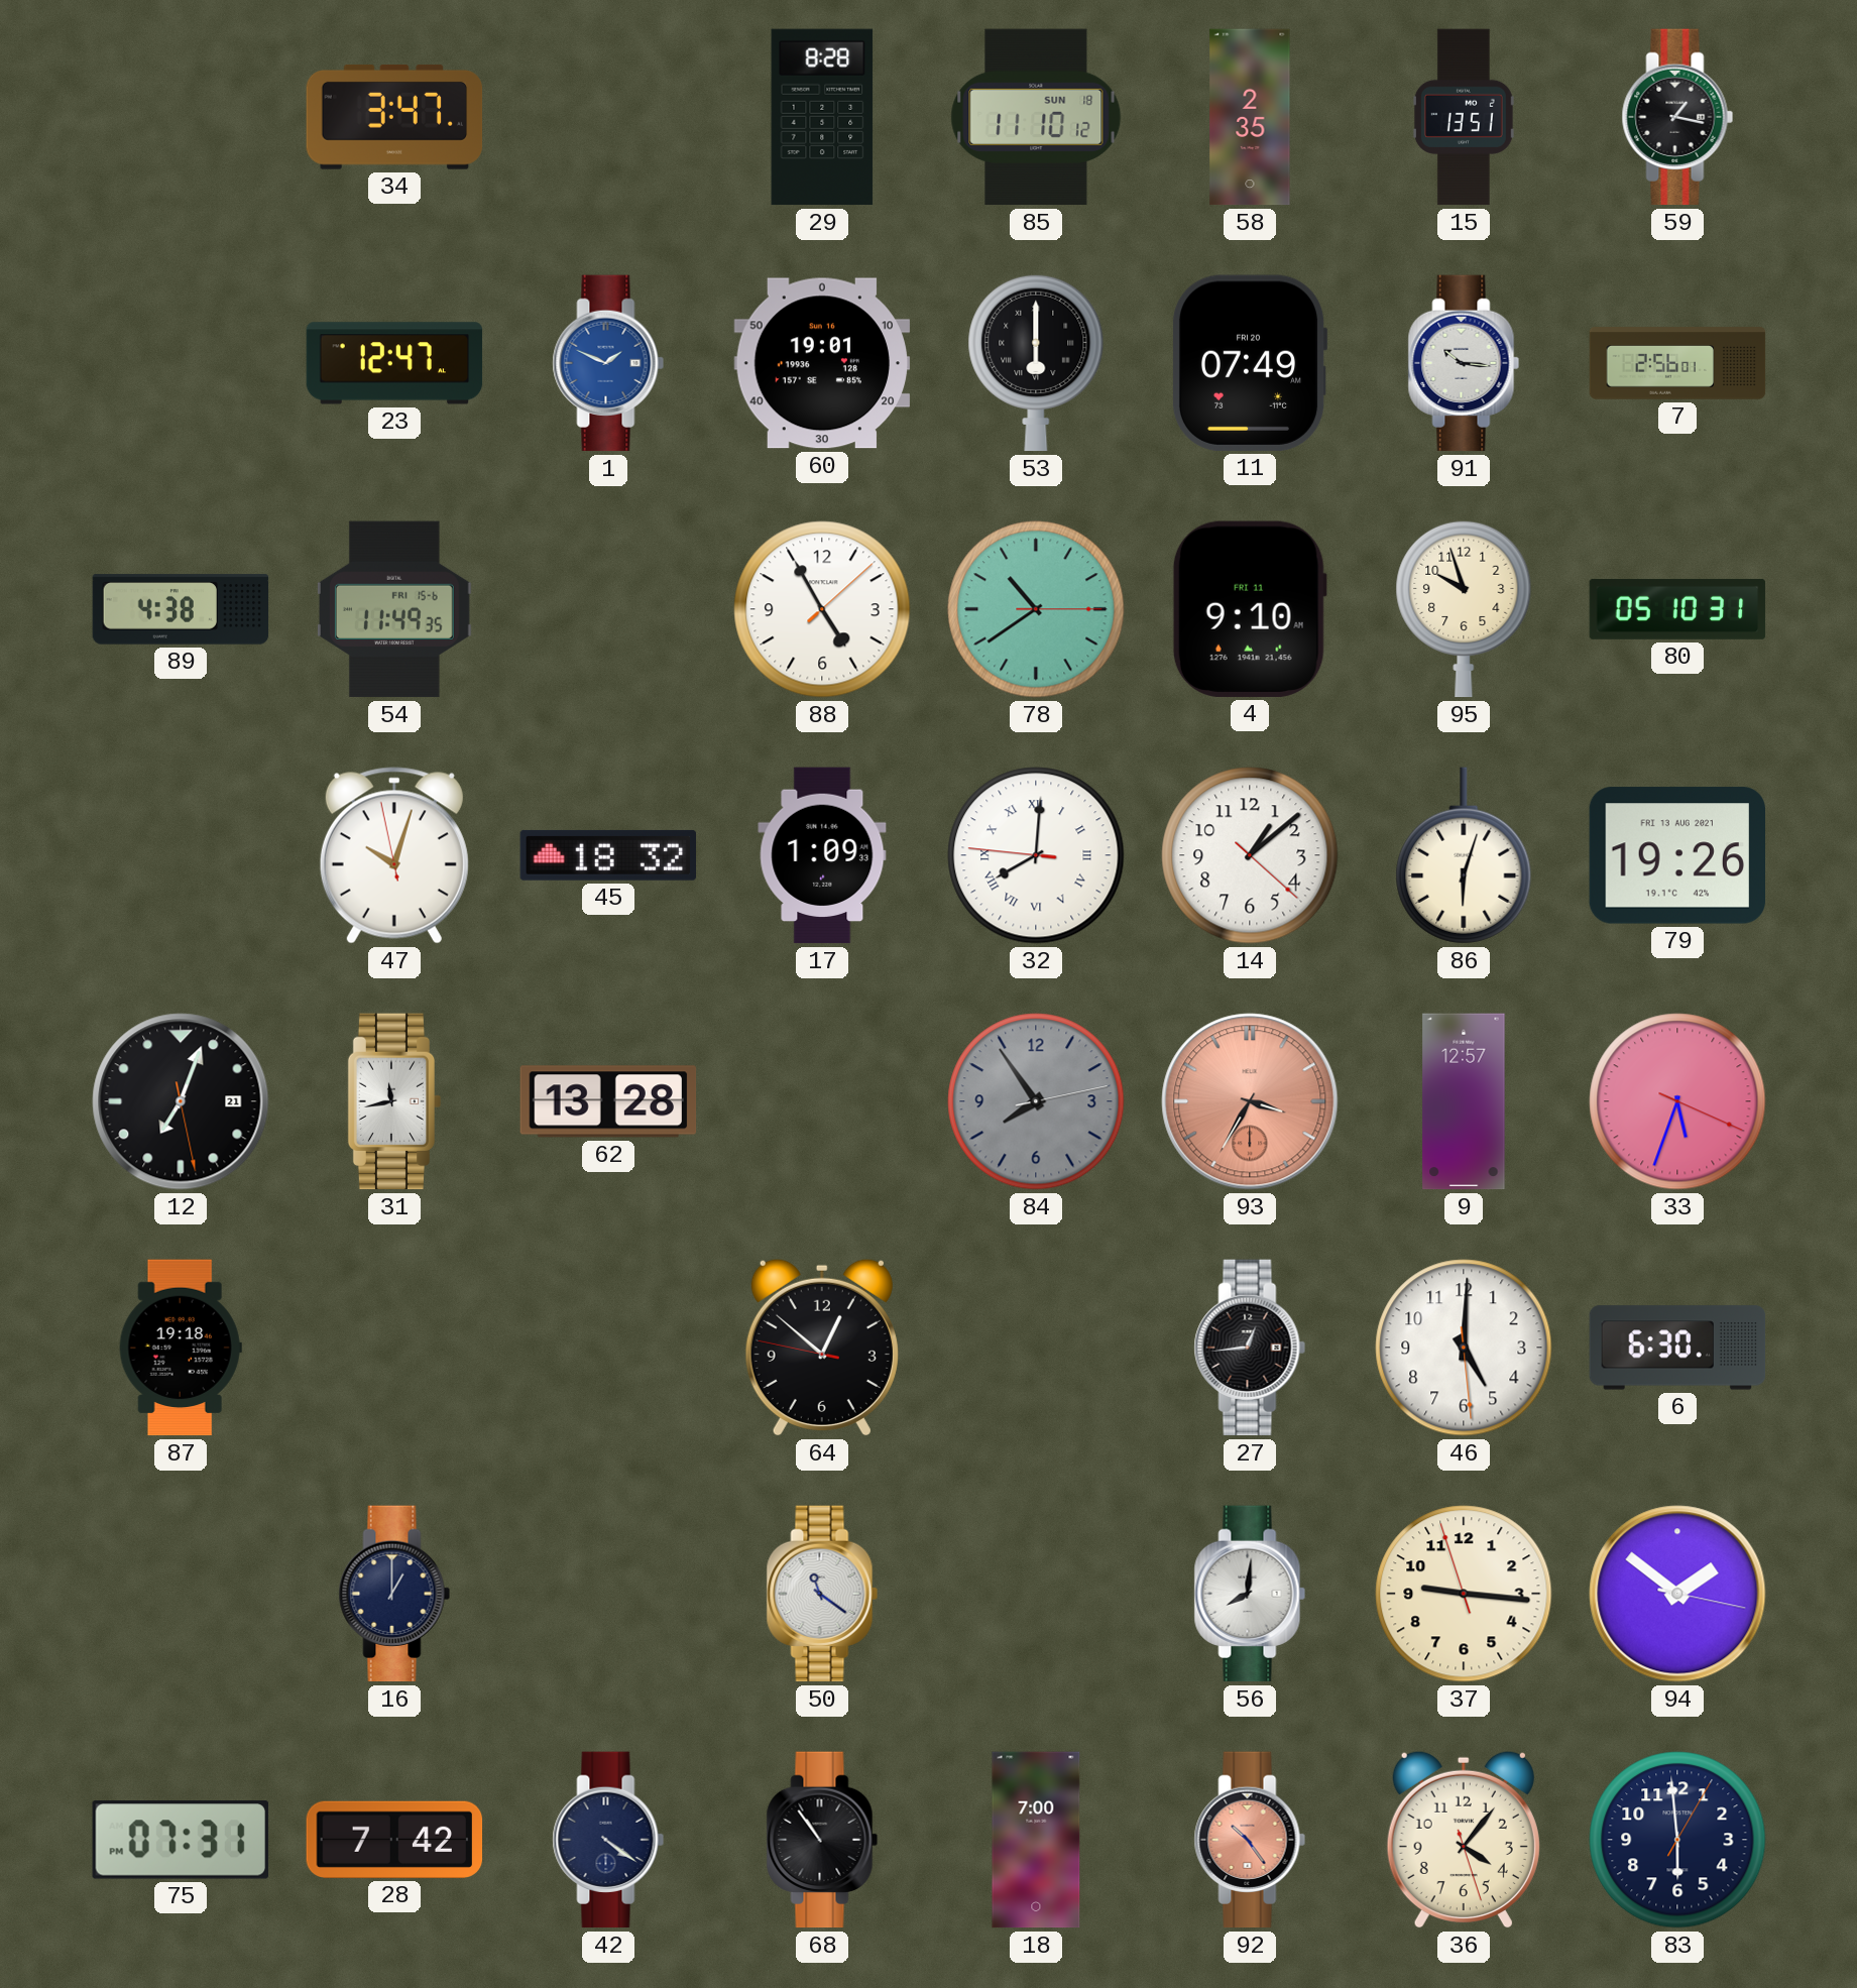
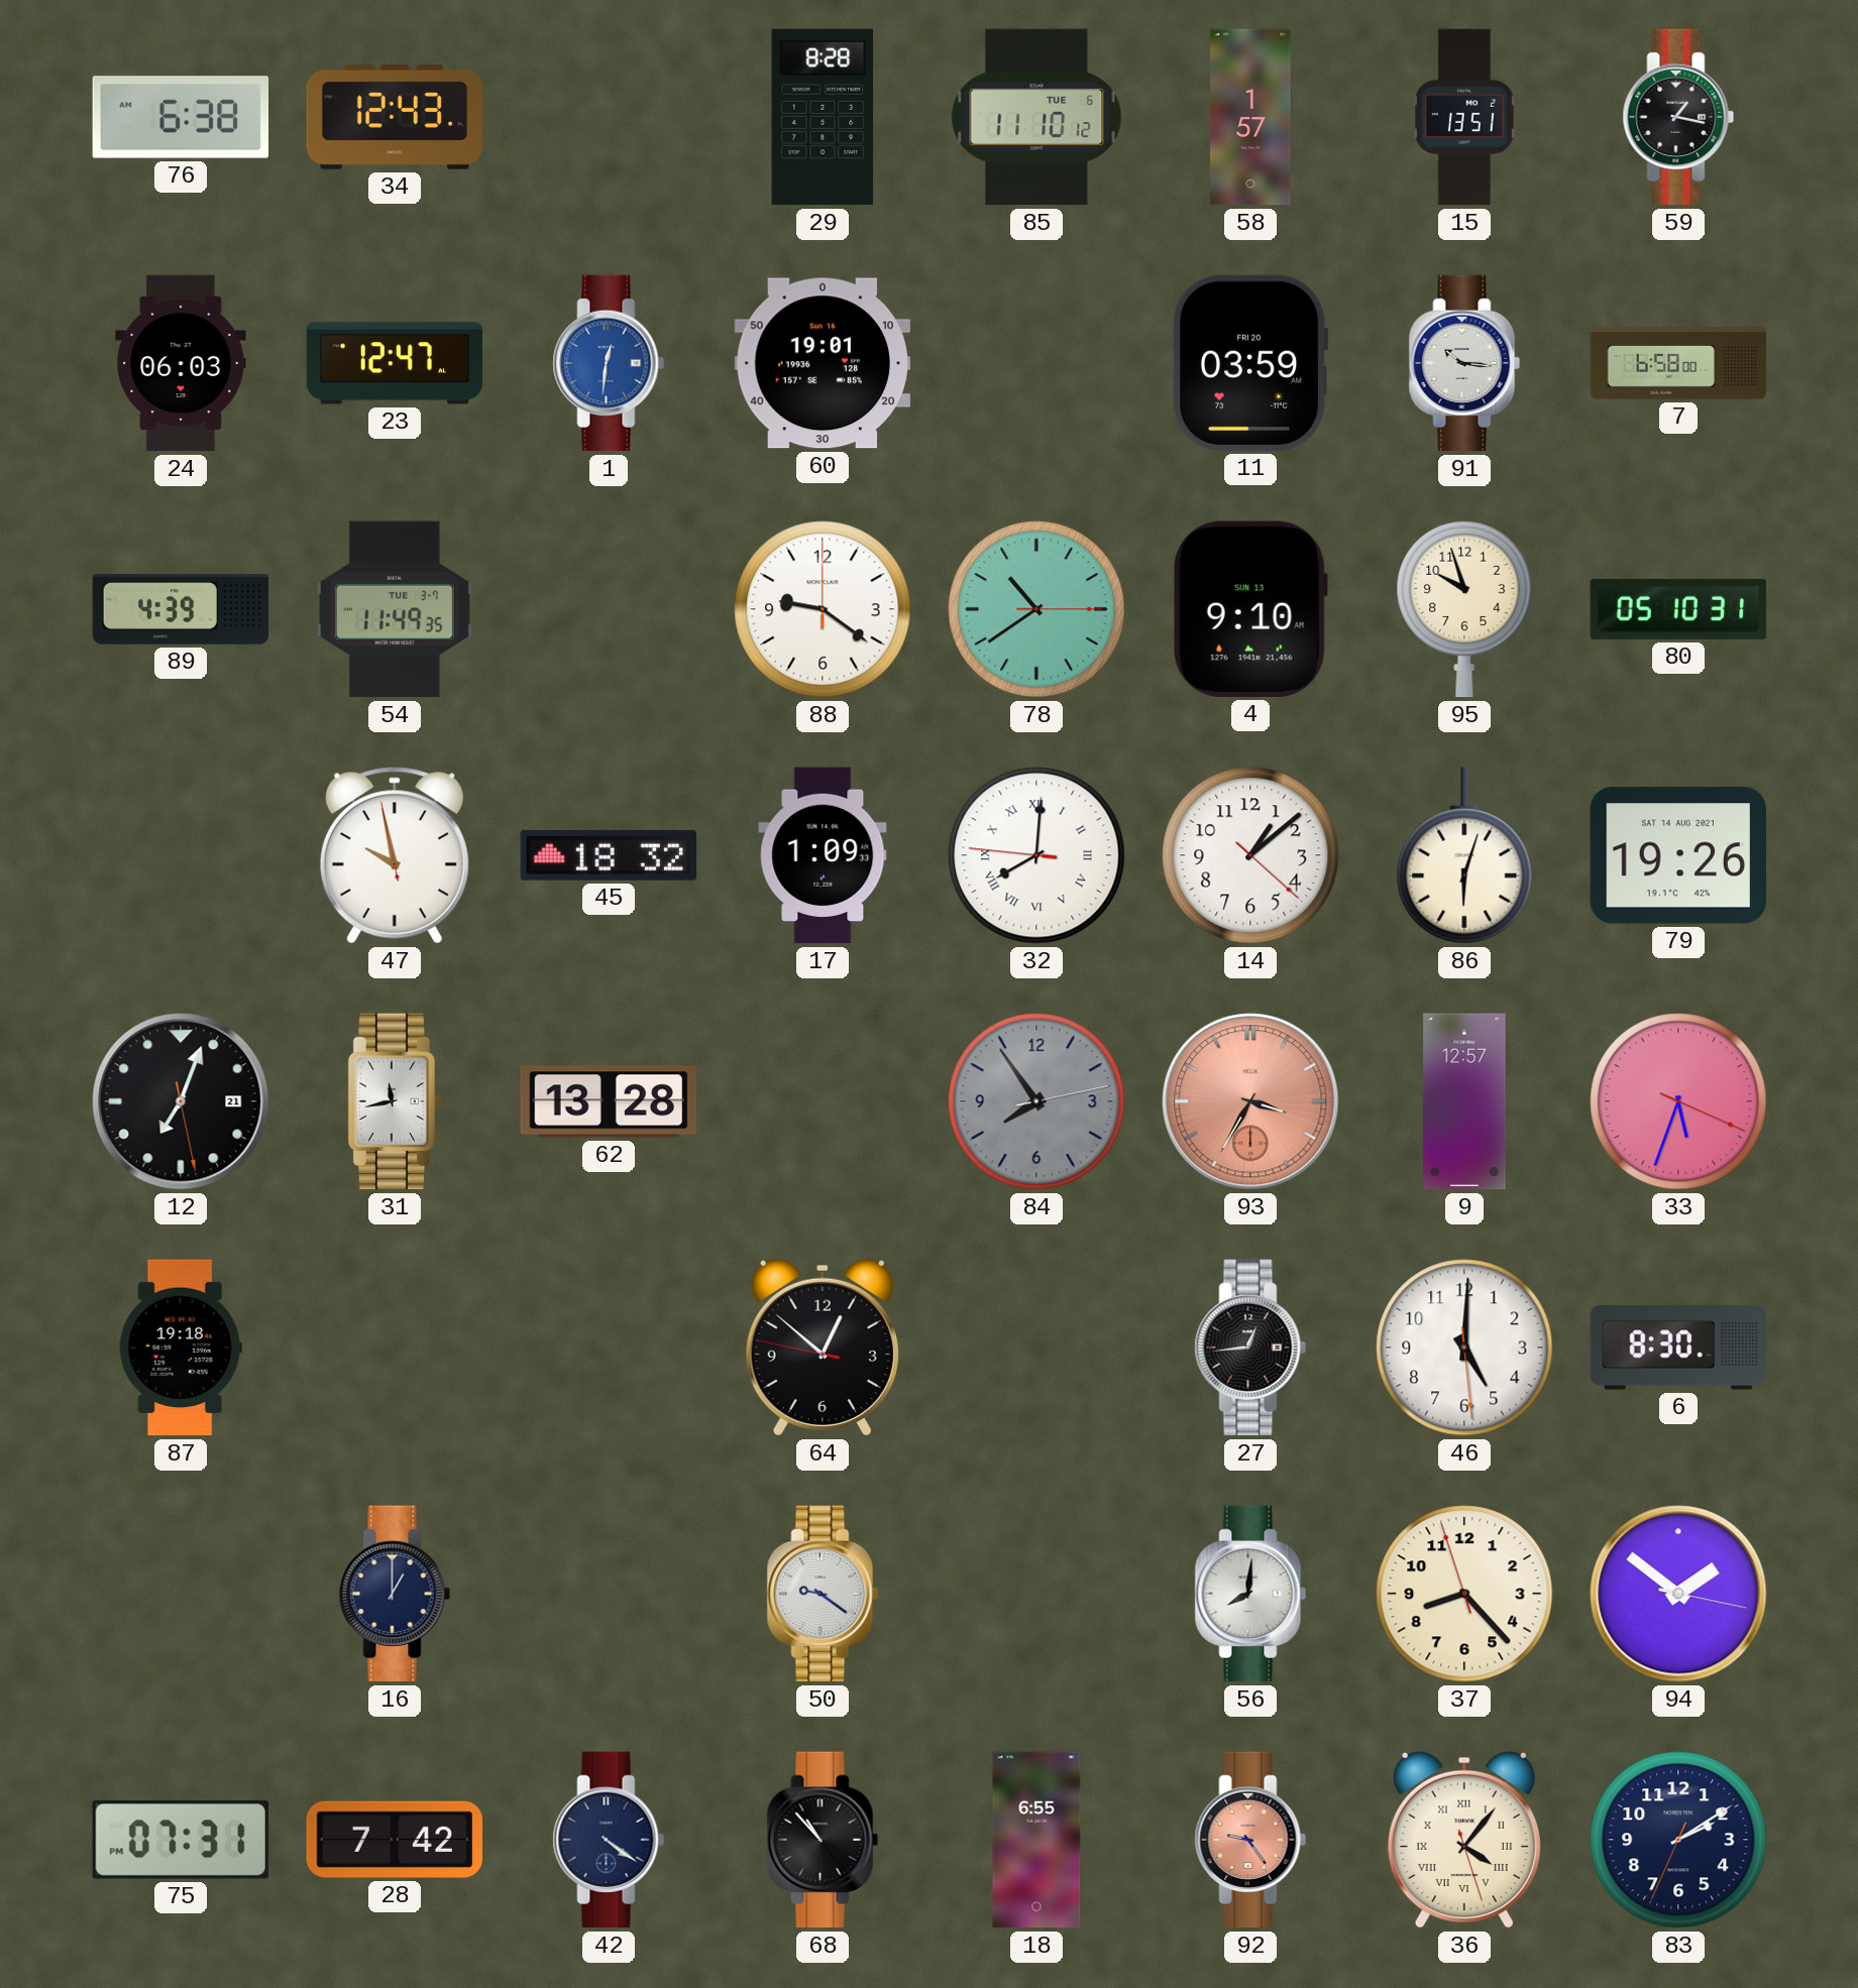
76: none -> 6:38
34: 3:47 -> 12:43
85 date: SUN 18 -> TUE 6
58: 2:35 -> 1:57
24: none -> 06:03
1: 1:49 -> 12:31
53: 6:00 -> none
11: 07:49 -> 03:59
7: 2:56 -> 6:58
89: 4:38 -> 4:39
54 date: FRI 15-6 -> TUE 3-7
88: 4:55 -> 9:21
4 date: FRI 11 -> SUN 13
47: 10:02 -> 9:57
79 date: FRI 13 AUG 2021 -> SAT 14 AUG 2021
6: 6:30 -> 8:30
50: 11:21 -> 9:21
37: 9:15 -> 8:22
68: 10:54 -> 10:53
18: 7:00 -> 6:55
92: 10:24 -> 9:24
36 numerals: Arabic -> Roman
83: 5:59 -> 2:09
